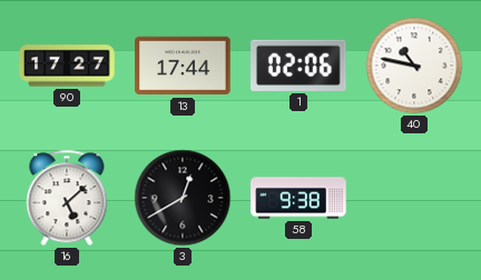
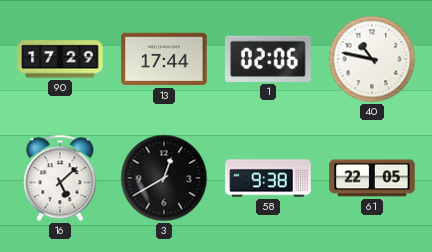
90: 17:27 -> 17:29
61: none -> 22:05
